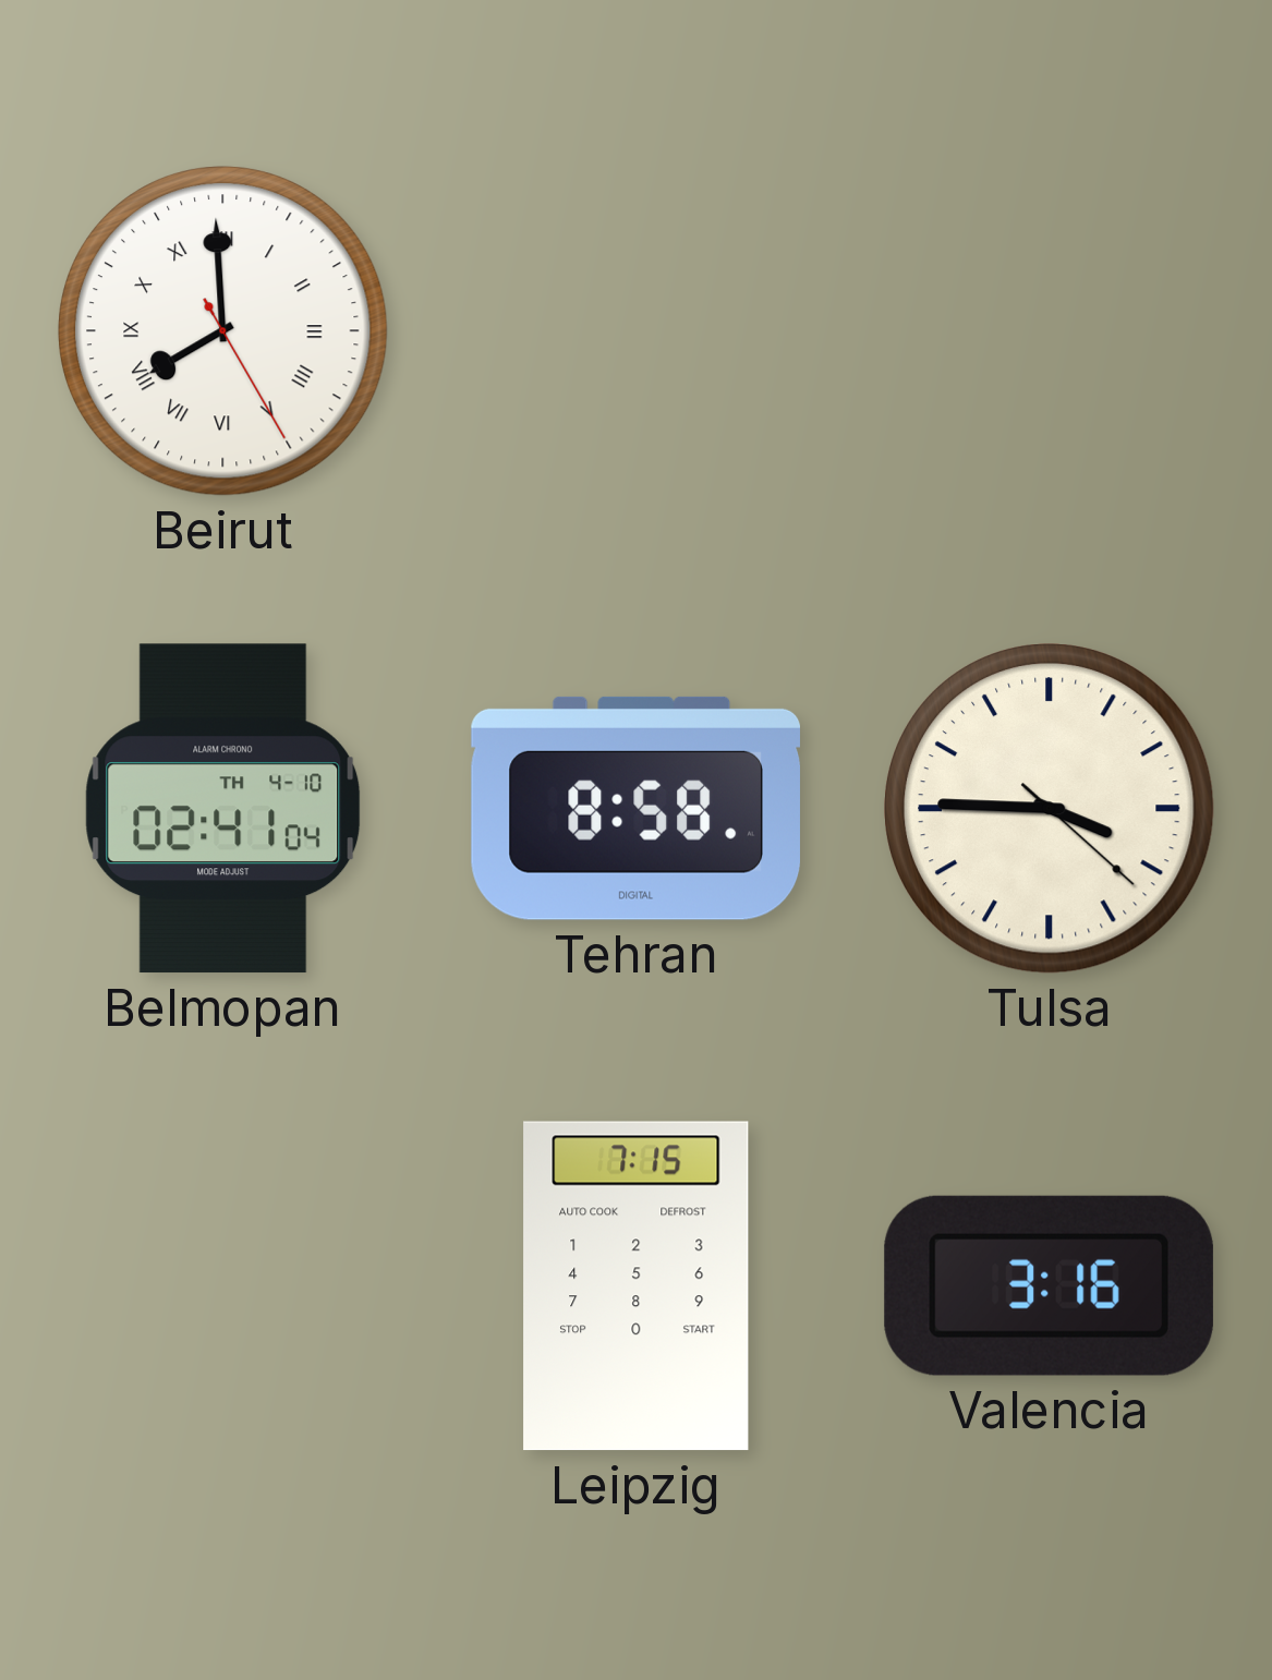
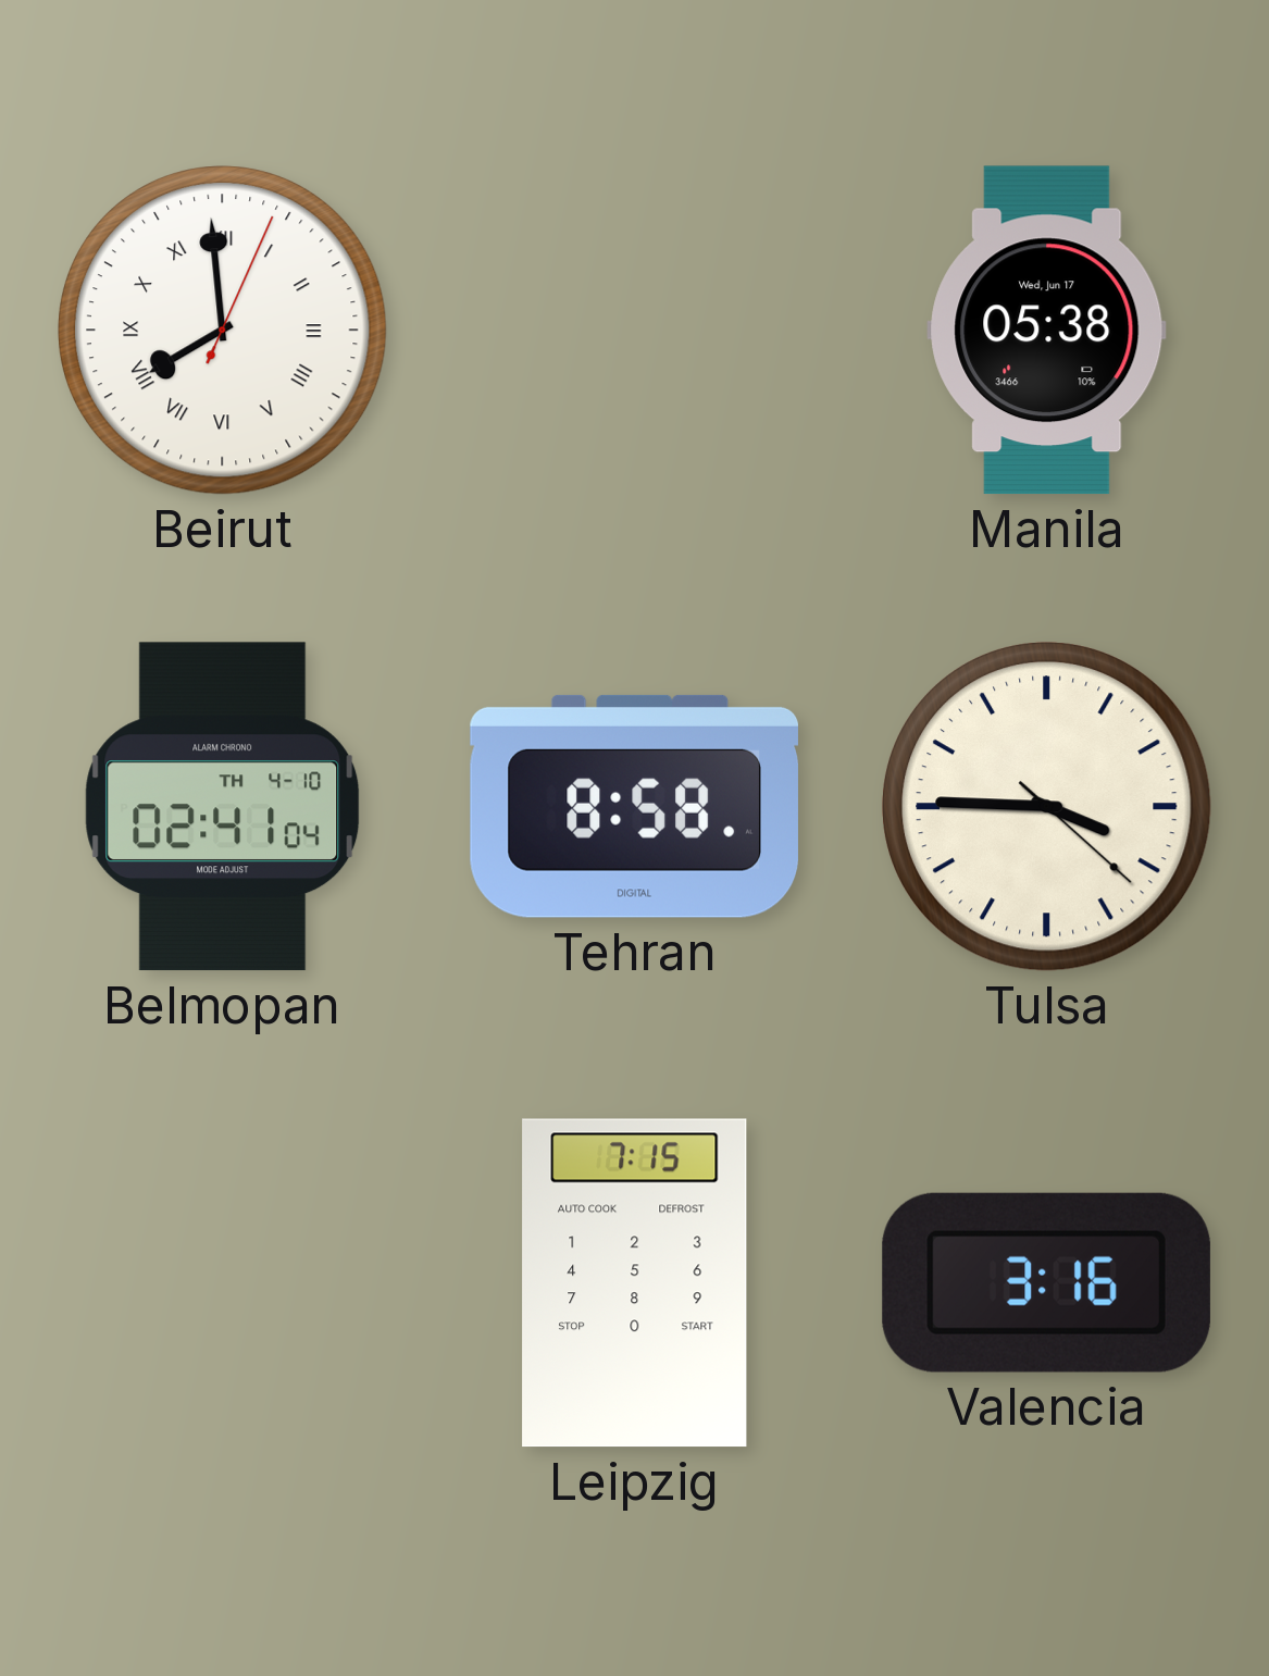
Beirut: 7:59:25 -> 7:59:04
Manila: none -> 05:38
